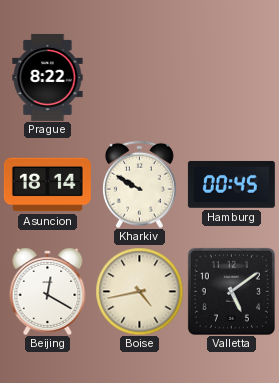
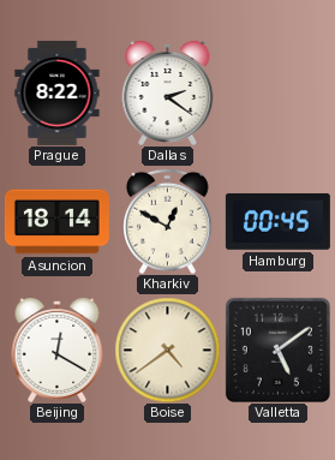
Dallas: none -> 2:21
Kharkiv: 9:50 -> 12:50
Boise: 4:43 -> 4:39
